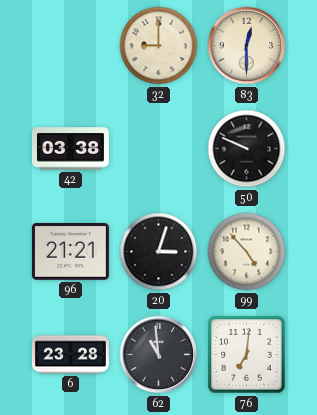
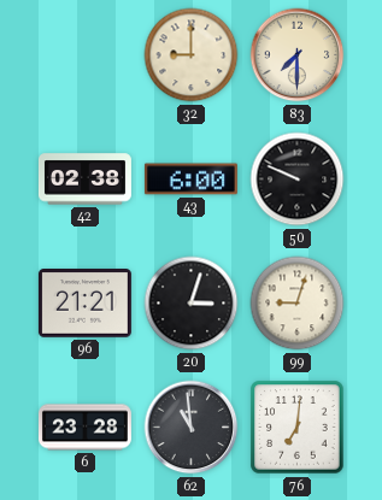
83: 12:30 -> 7:30
42: 03:38 -> 02:38
43: none -> 6:00
99: 4:53 -> 9:03
